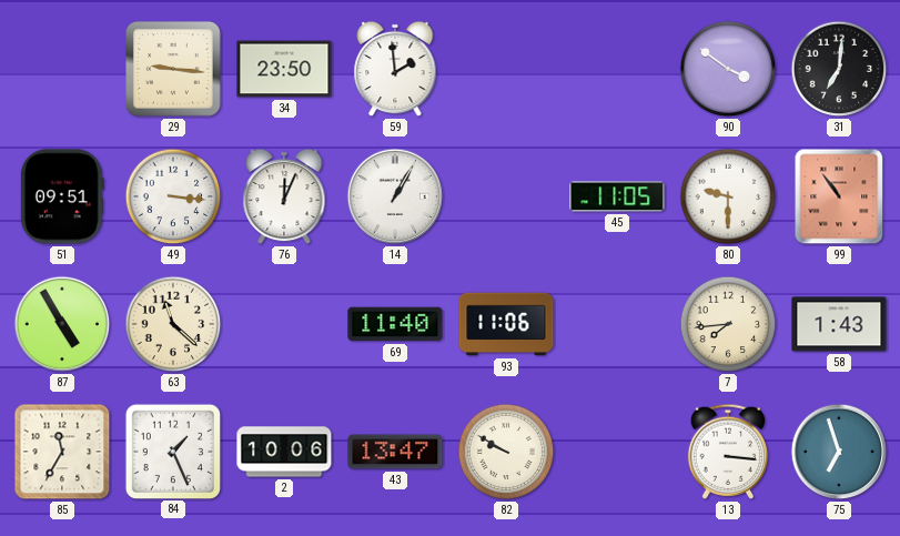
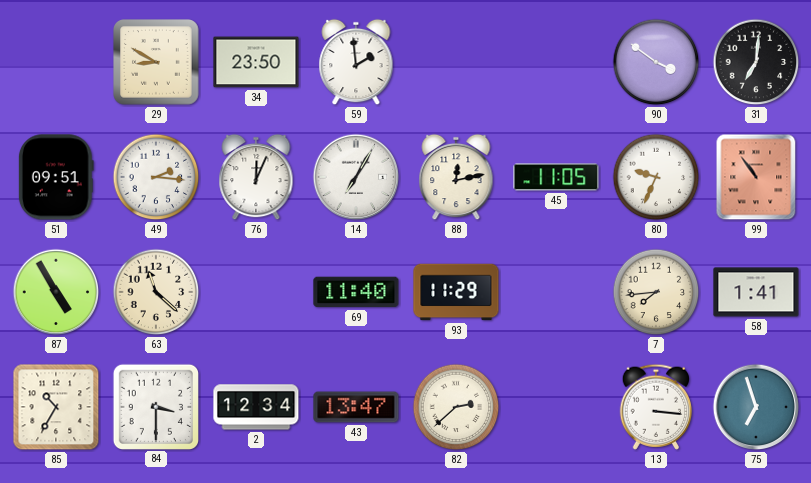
29: 9:16 -> 8:50
49: 3:16 -> 2:16
14: 1:05 -> 7:05
88: none -> 12:13
80: 9:30 -> 9:34
93: 11:06 -> 11:29
58: 1:43 -> 1:41
85: 11:35 -> 10:35
84: 1:26 -> 3:30
2: 10:06 -> 12:34
82: 9:50 -> 2:38
